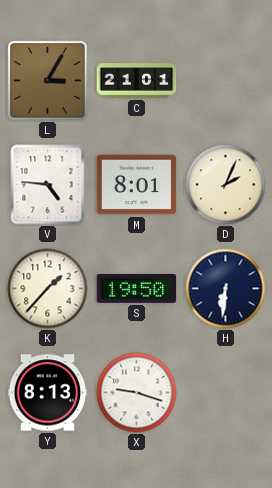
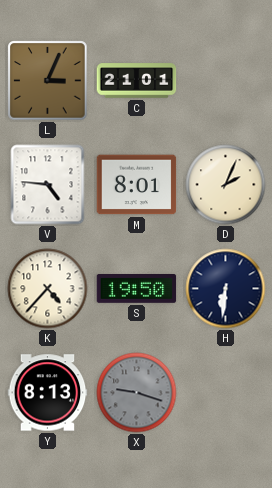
L: 3:05 -> 3:04
K: 1:37 -> 4:37
X dial: white -> grey
